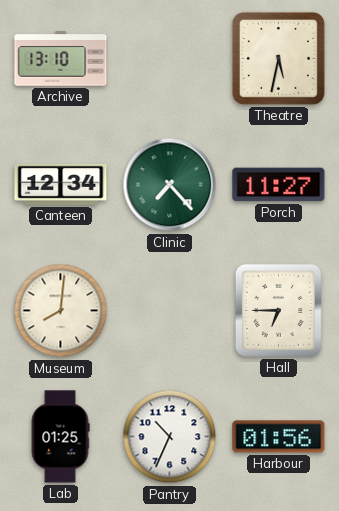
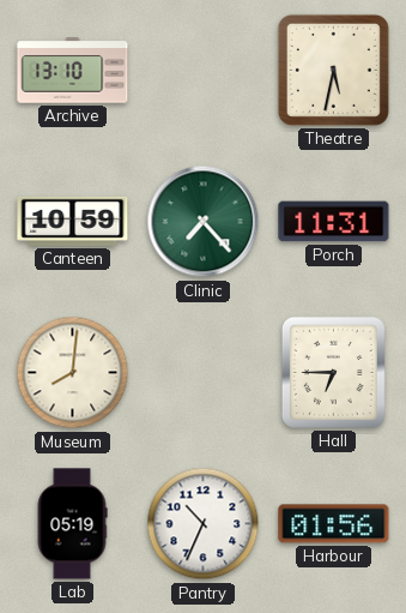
Canteen: 12:34 -> 10:59
Porch: 11:27 -> 11:31
Lab: 01:25 -> 05:19
